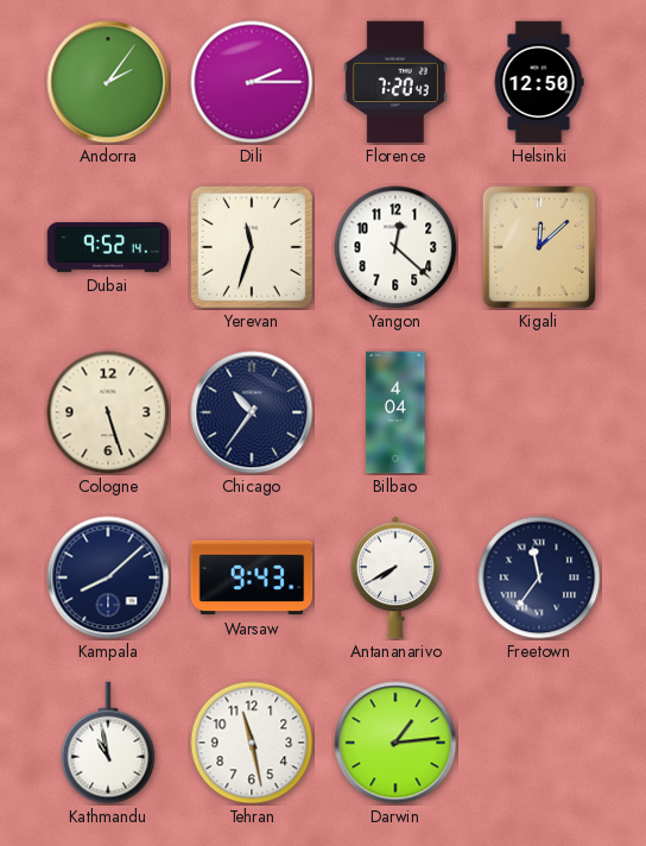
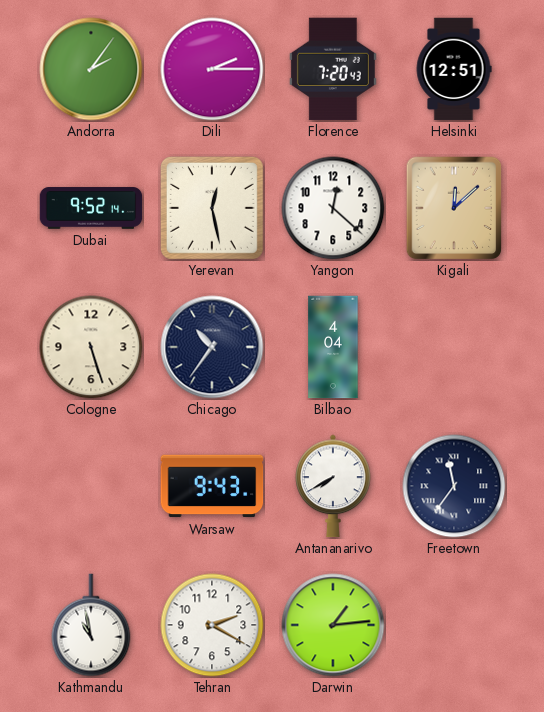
Helsinki: 12:50 -> 12:51
Yerevan: 11:33 -> 12:28
Kampala: 8:08 -> none
Tehran: 11:28 -> 2:20
